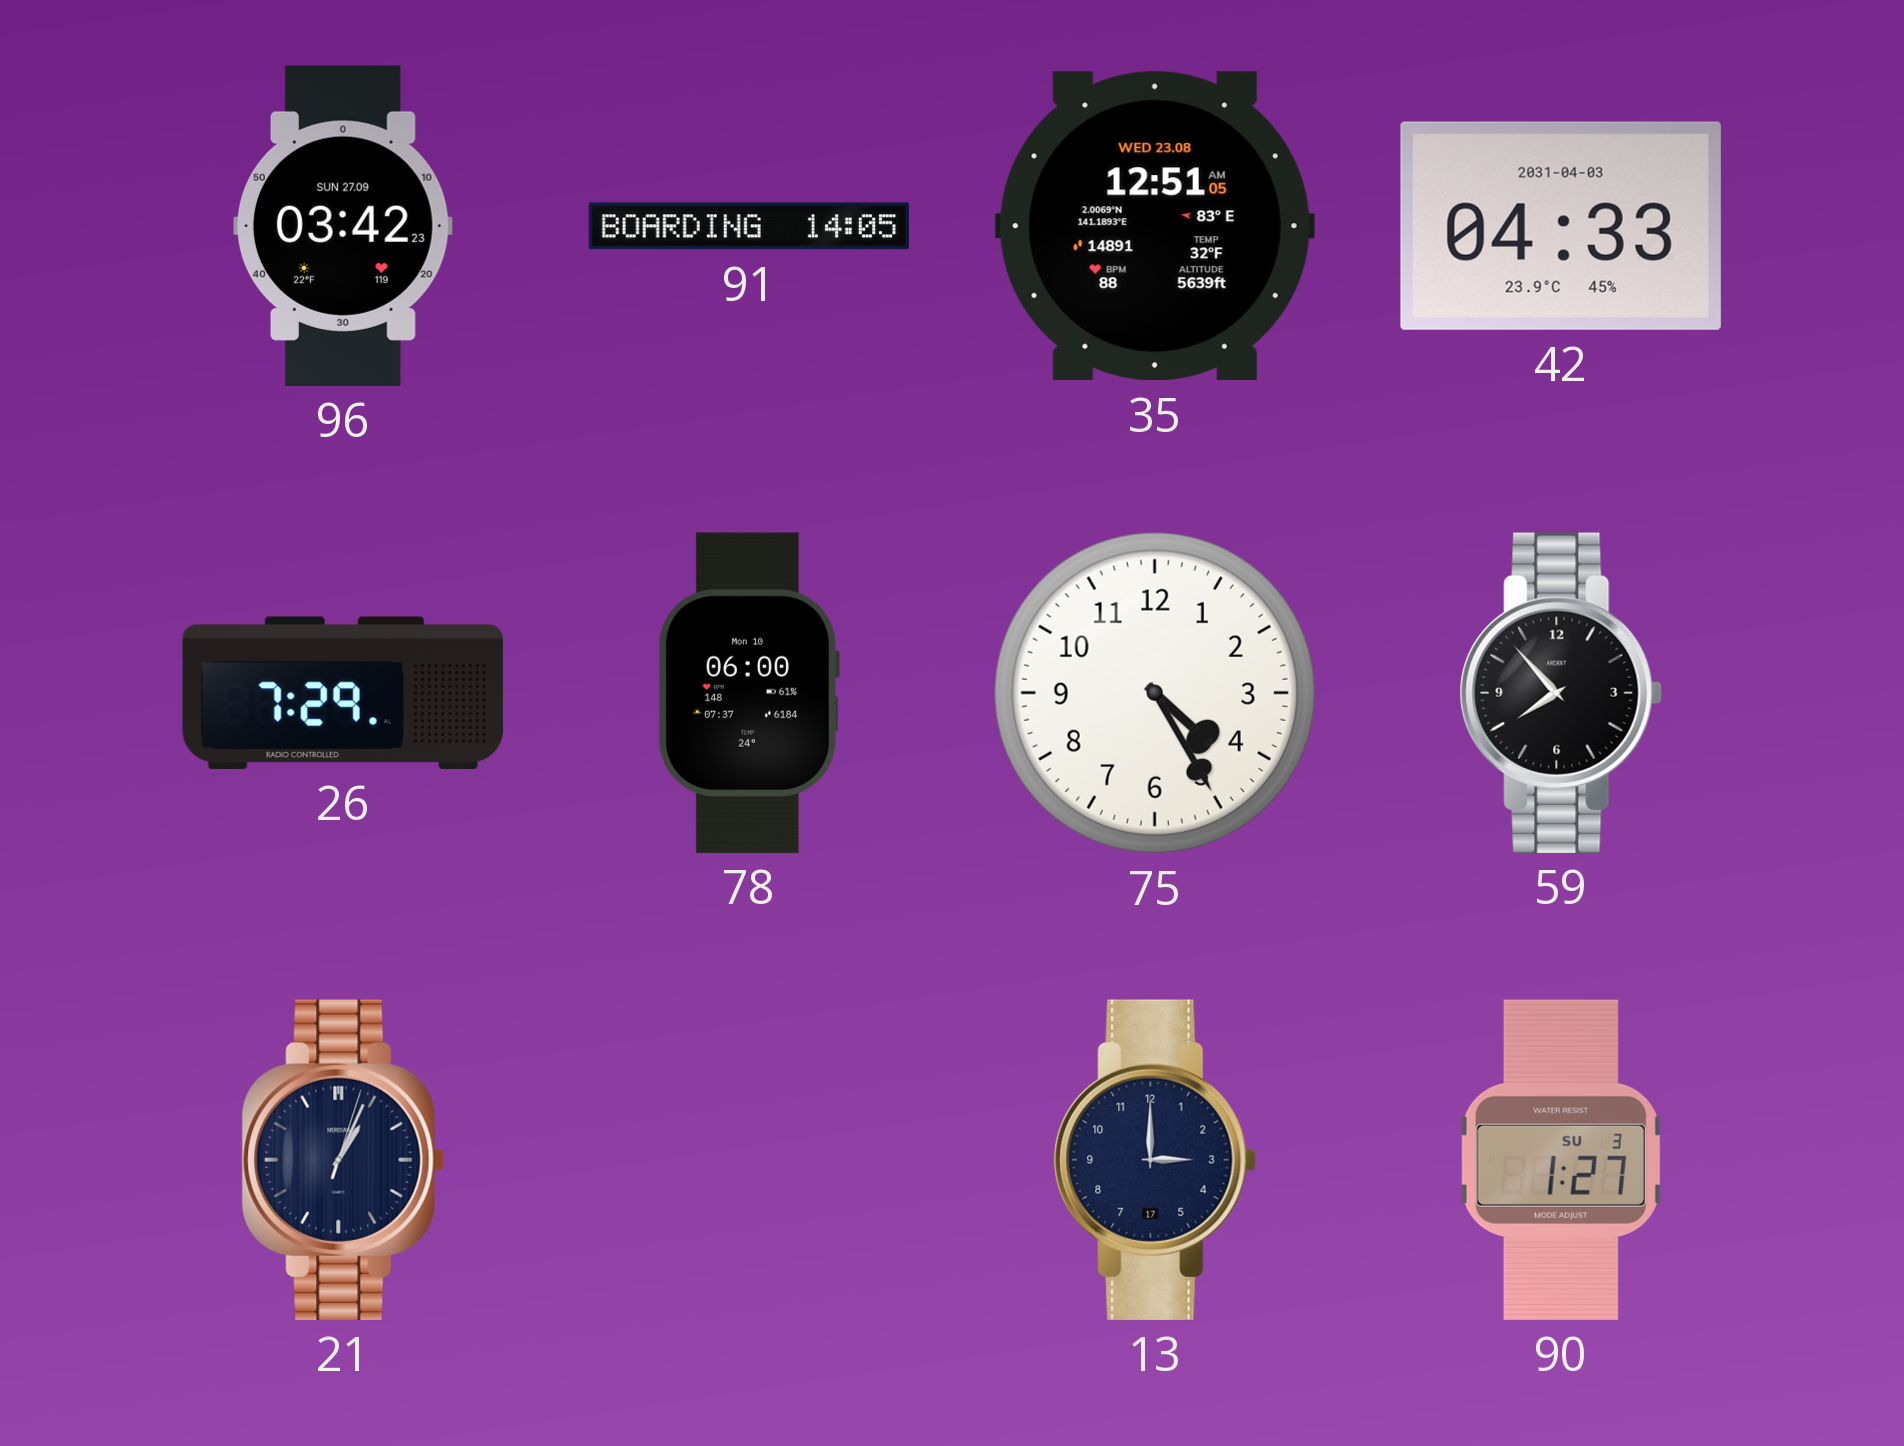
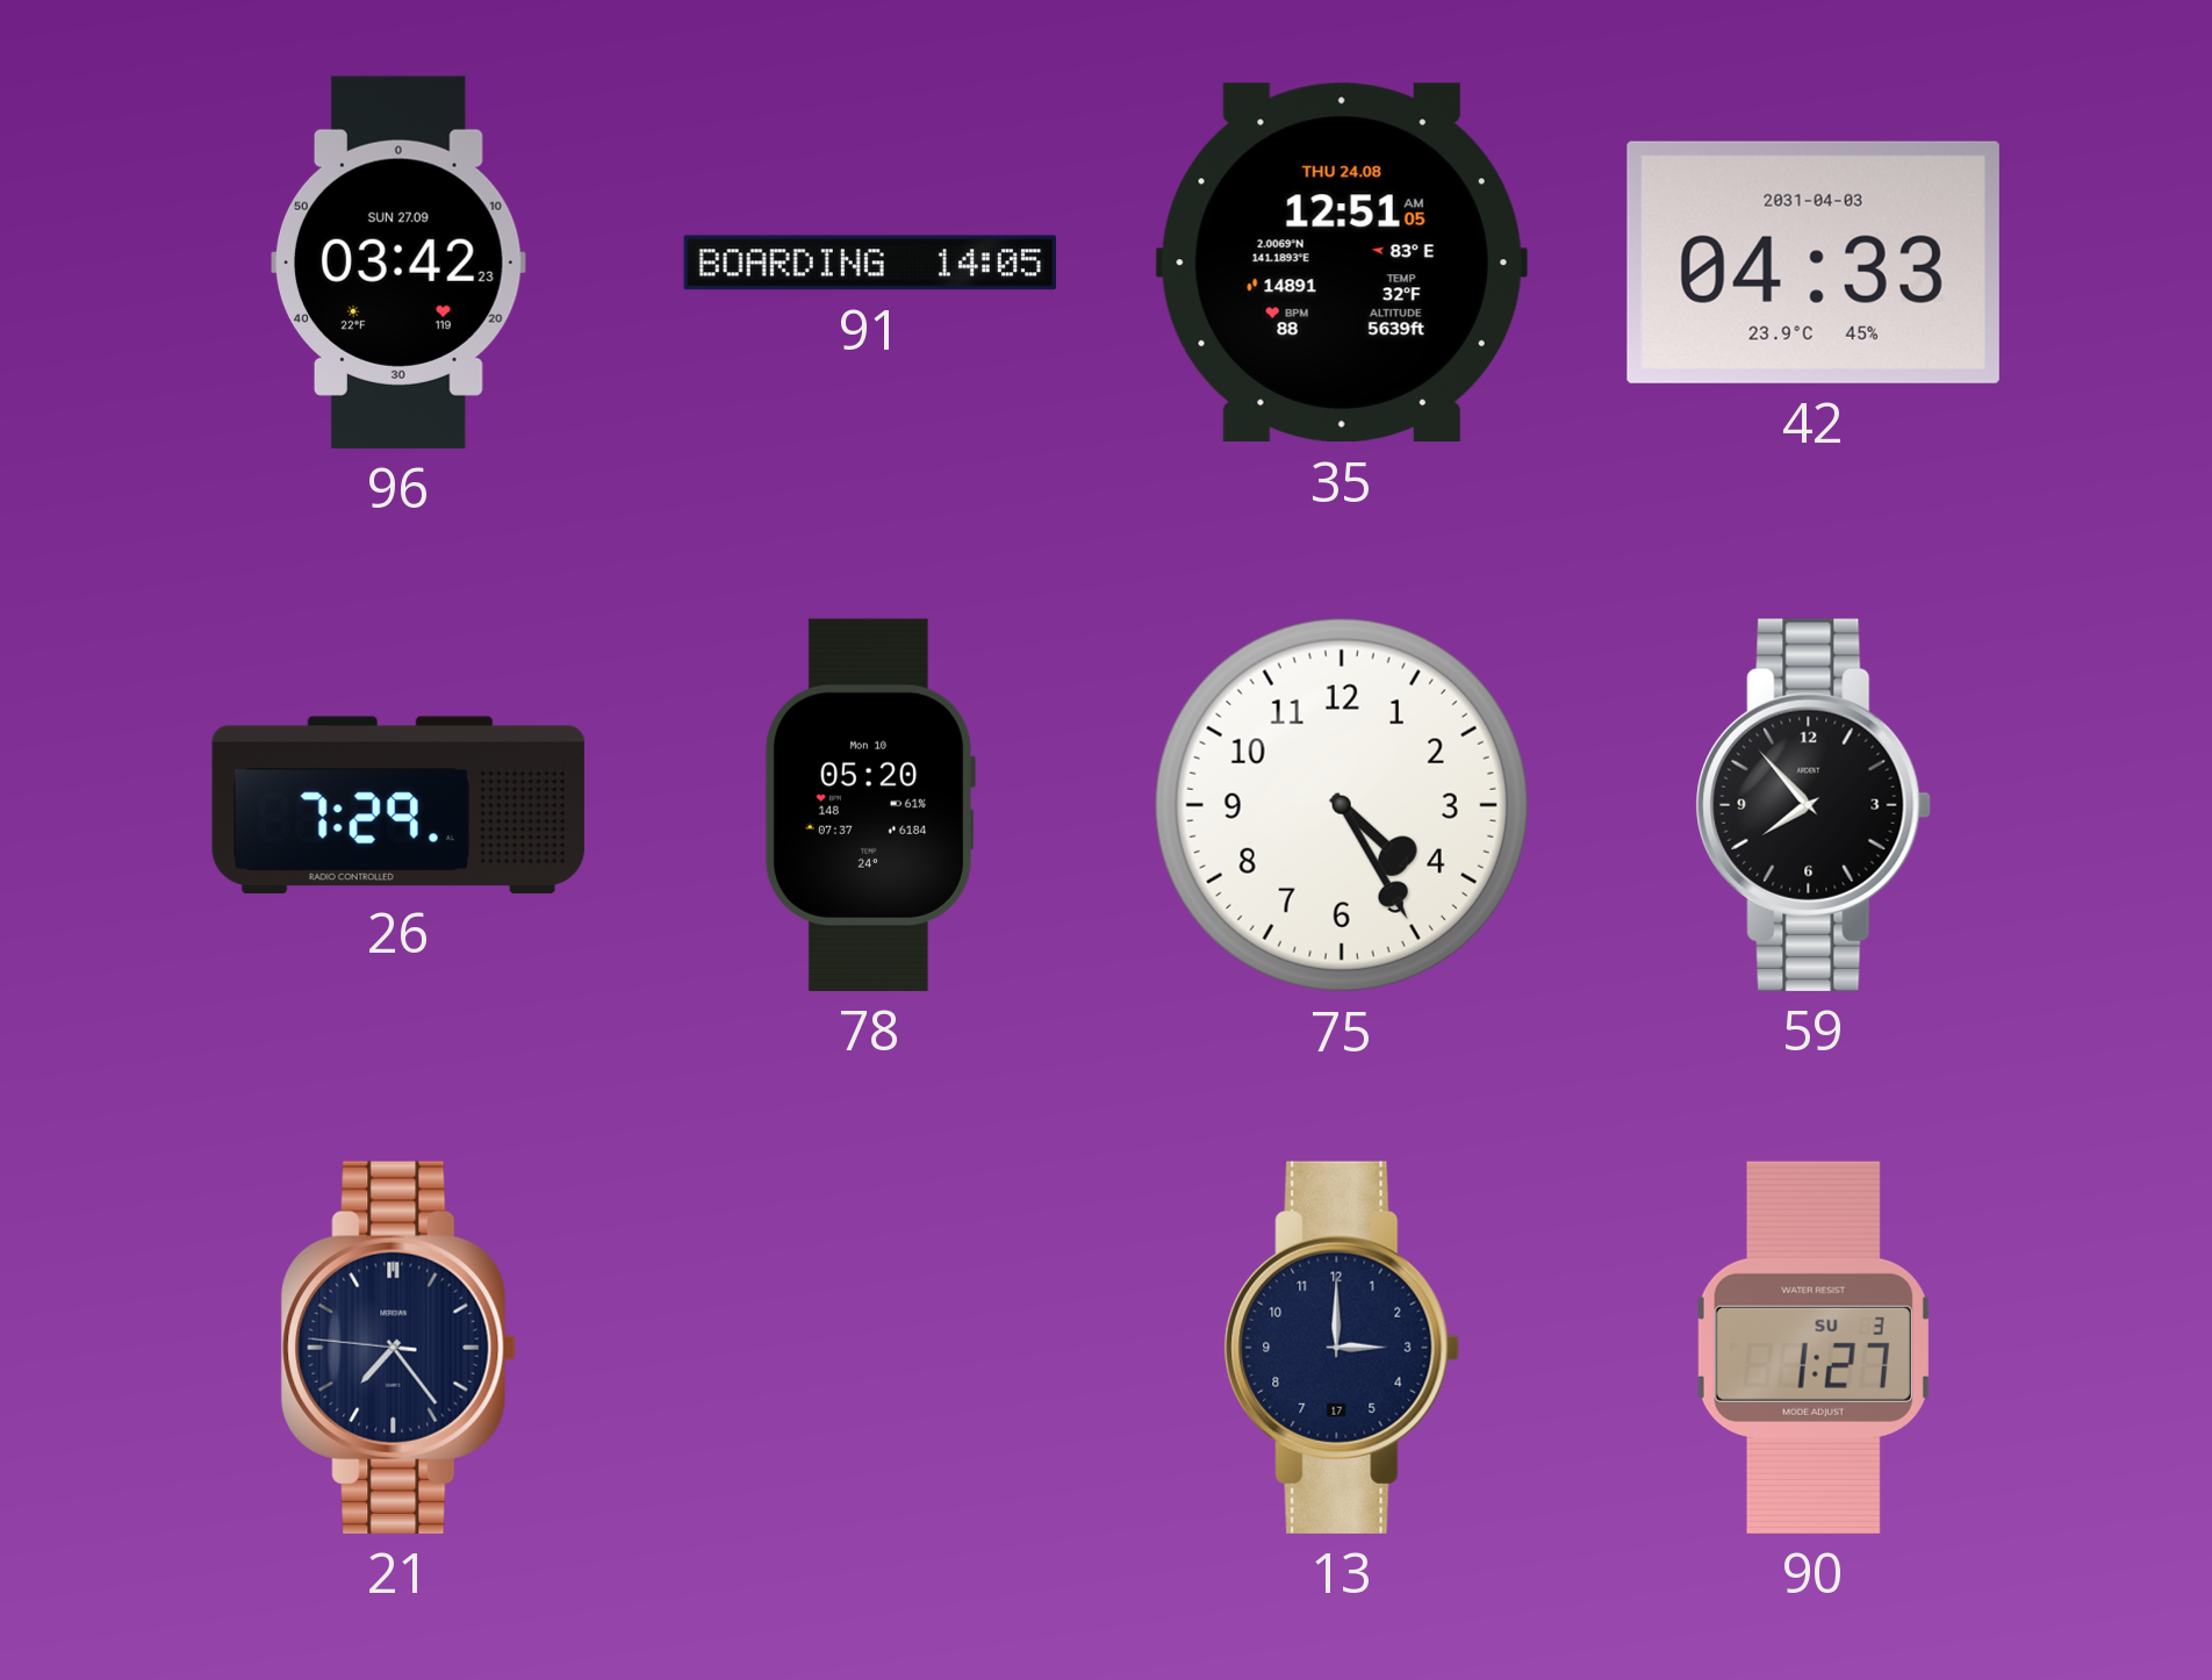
35 date: WED 23.08 -> THU 24.08
78: 06:00 -> 05:20
21: 1:04 -> 7:23
